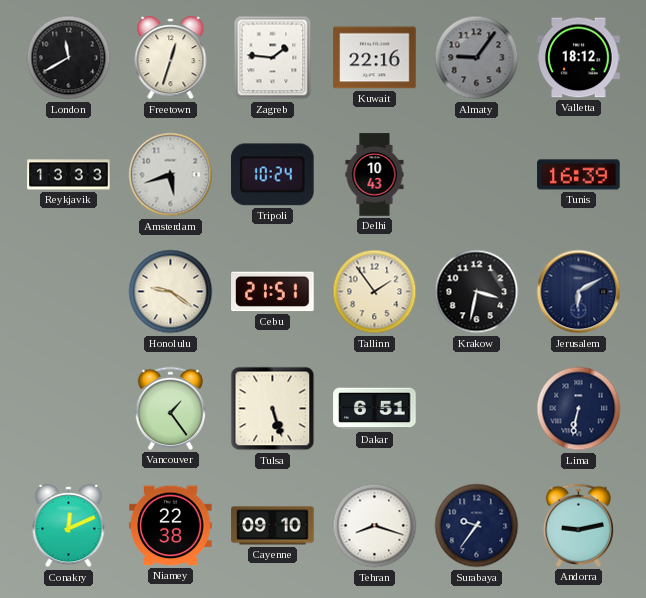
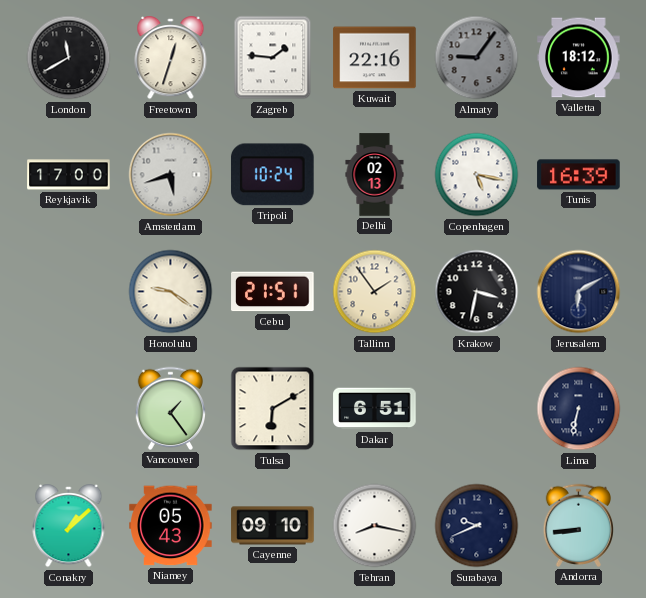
Reykjavik: 13:33 -> 17:00
Delhi: 10:43 -> 02:13
Copenhagen: none -> 5:17
Tulsa: 5:27 -> 6:10
Conakry: 12:11 -> 1:08
Niamey: 22:38 -> 05:43
Tehran: 8:18 -> 8:17
Surabaya: 9:36 -> 9:41
Andorra: 9:13 -> 8:44
